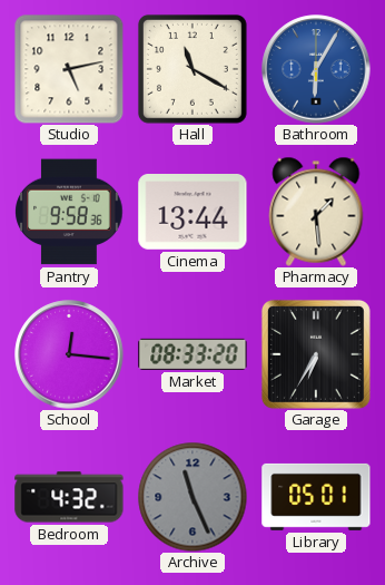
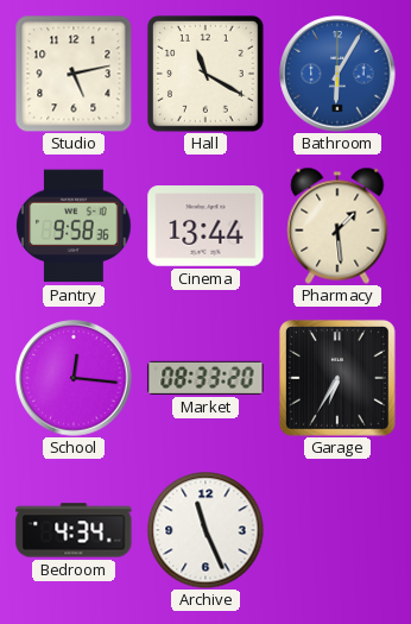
Bedroom: 4:32 -> 4:34
Archive dial: grey -> white
Library: 05:01 -> none
